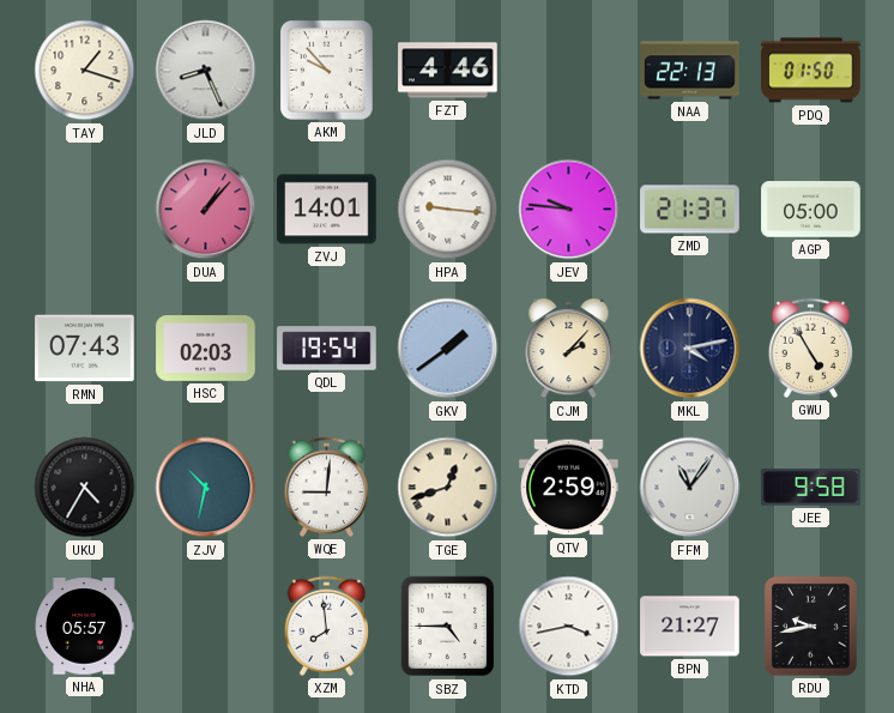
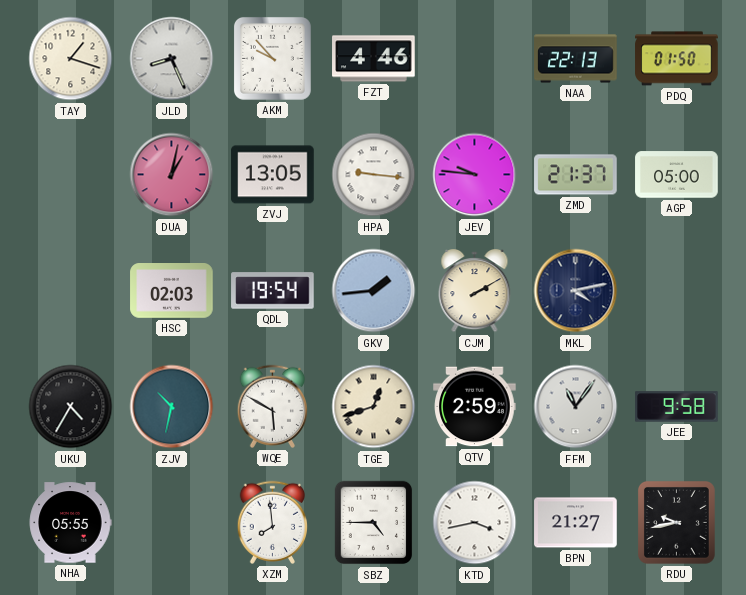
DUA: 1:07 -> 1:02
ZVJ: 14:01 -> 13:05
RMN: 07:43 -> none
GKV: 1:39 -> 1:44
CJM: 2:07 -> 2:10
GWU: 4:55 -> none
WQE: 9:01 -> 5:50
NHA: 05:57 -> 05:55
